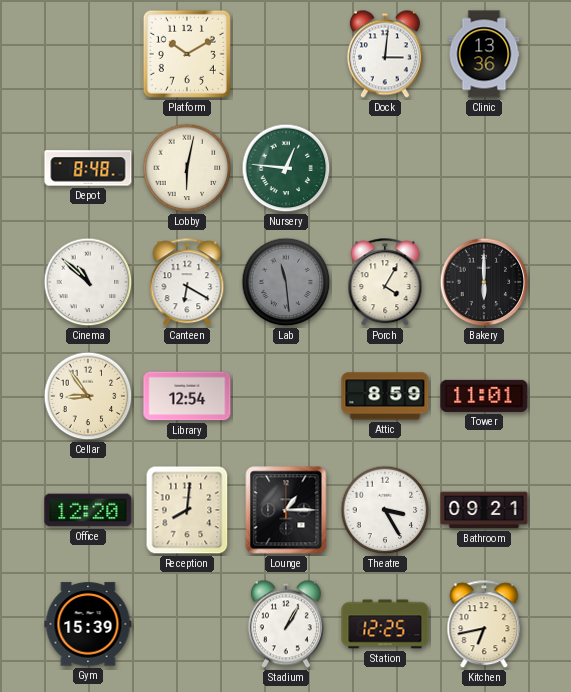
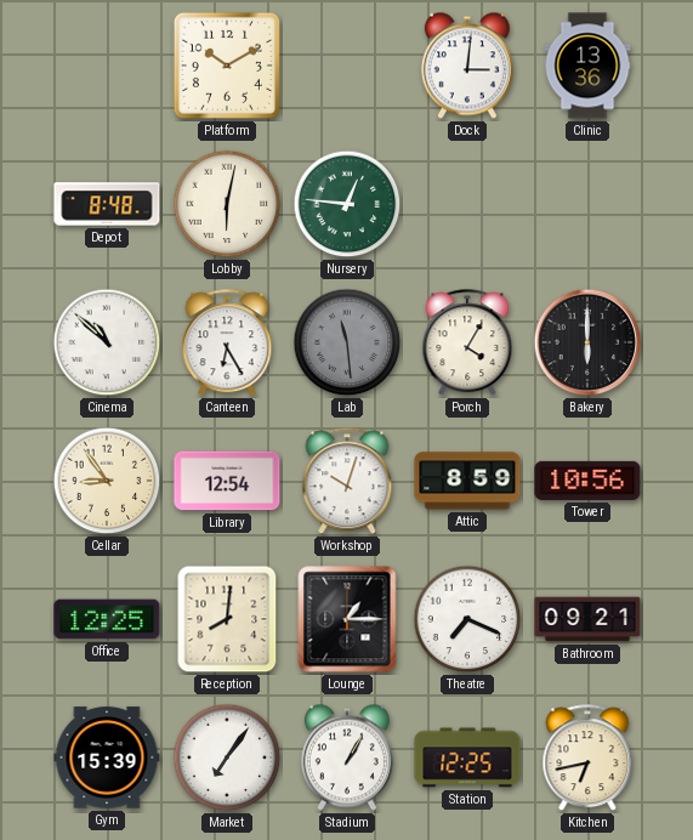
Canteen: 6:20 -> 6:25
Workshop: none -> 10:03
Tower: 11:01 -> 10:56
Office: 12:20 -> 12:25
Theatre: 3:25 -> 7:19
Market: none -> 7:06
